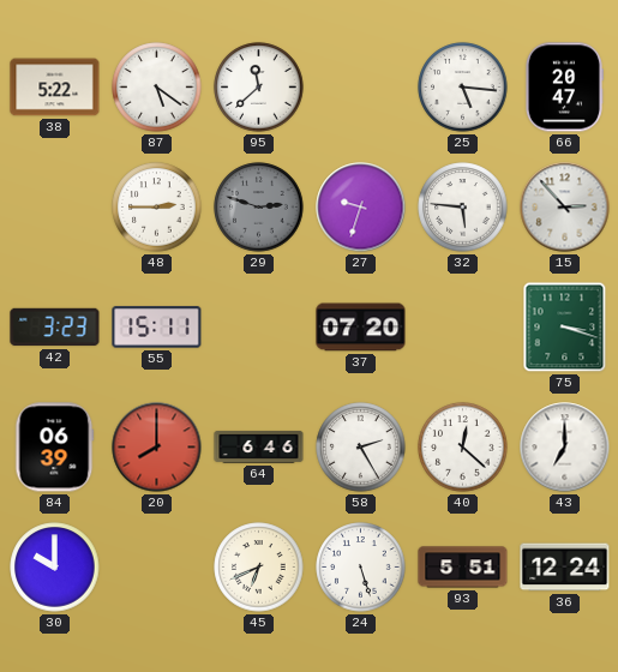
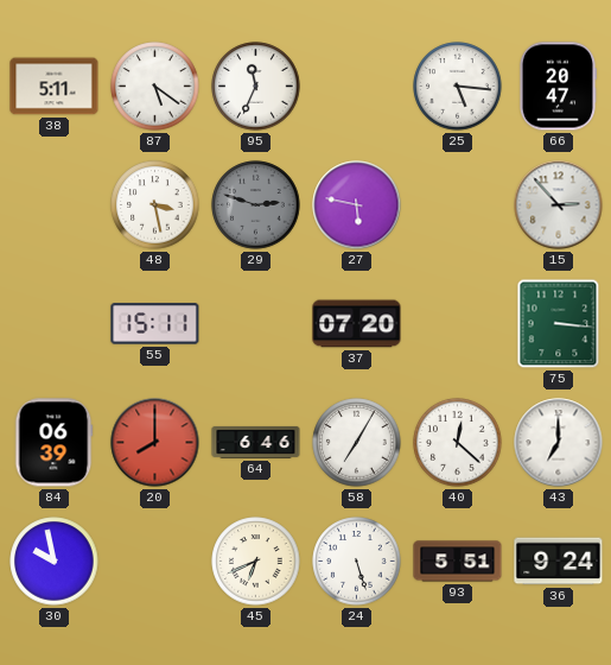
38: 5:22 -> 5:11
95: 11:38 -> 11:34
48: 2:45 -> 3:28
27: 9:33 -> 5:47
32: 5:46 -> none
42: 3:23 -> none
75: 3:18 -> 3:16
58: 2:25 -> 7:05
30: 10:00 -> 9:58
36: 12:24 -> 9:24
